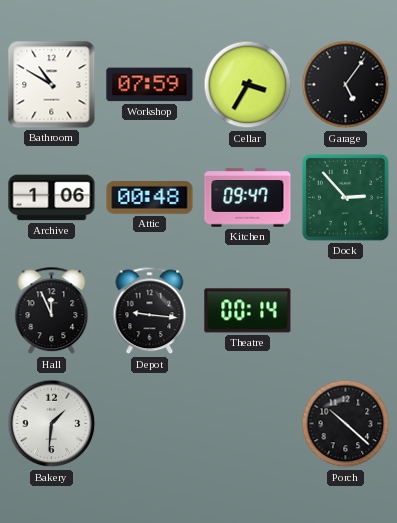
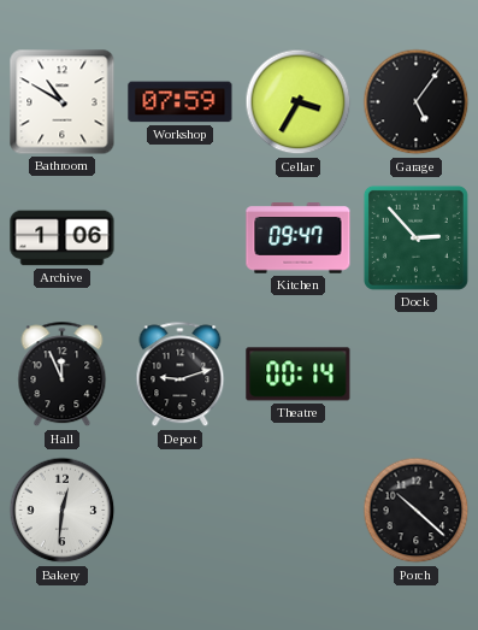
Attic: 00:48 -> none
Depot: 9:16 -> 9:12
Bakery: 1:31 -> 12:31
